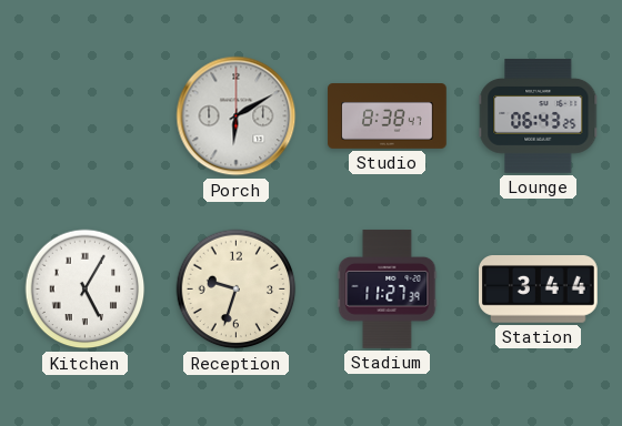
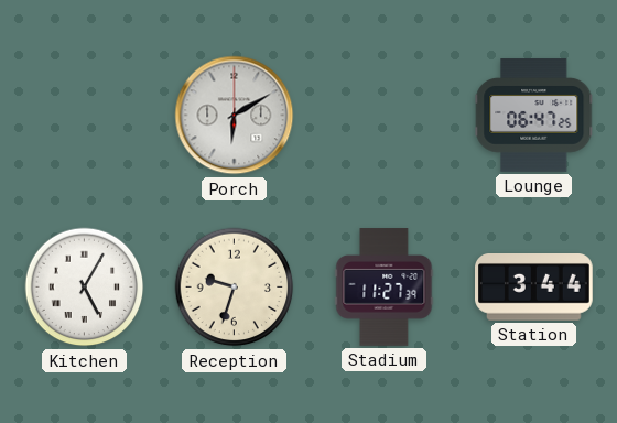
Studio: 8:38 -> none
Lounge: 06:43 -> 06:47
